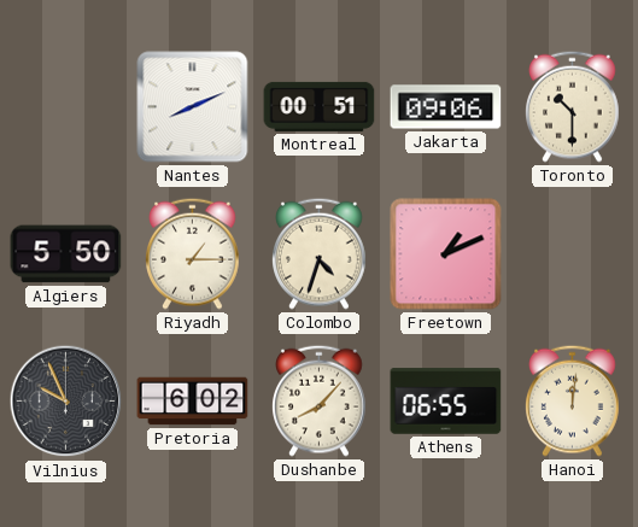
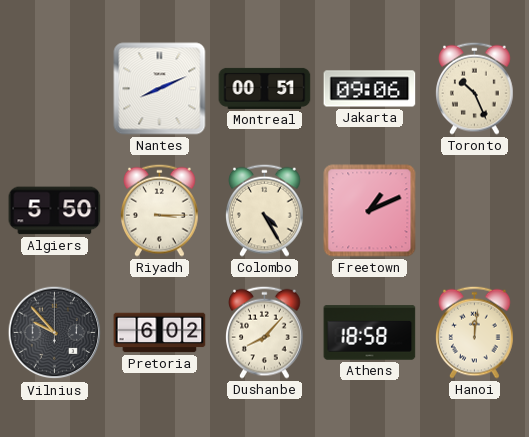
Toronto: 10:30 -> 10:26
Riyadh: 1:15 -> 3:15
Colombo: 4:33 -> 4:25
Vilnius: 9:56 -> 9:53
Athens: 06:55 -> 18:58
